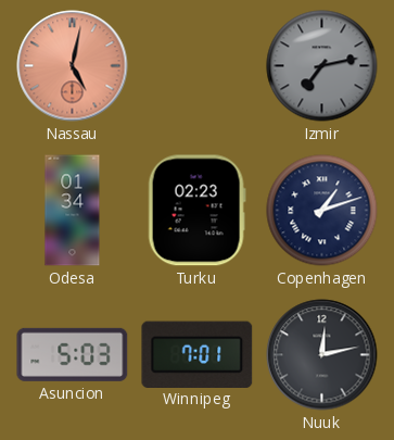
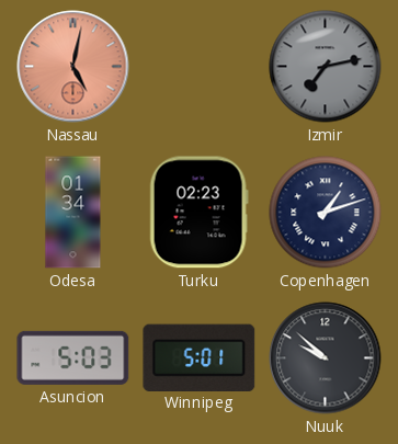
Winnipeg: 7:01 -> 5:01
Nuuk: 12:13 -> 9:52
